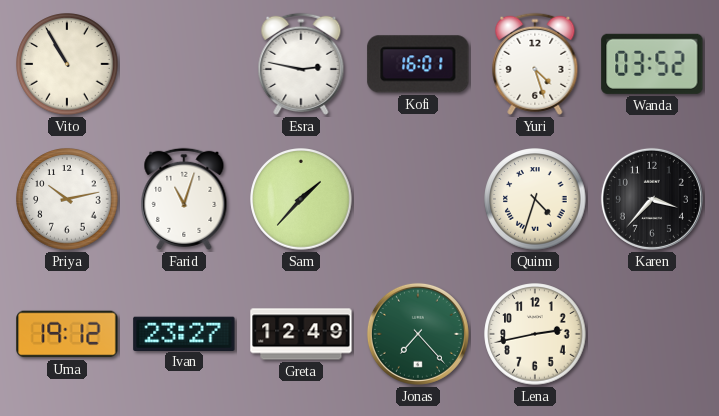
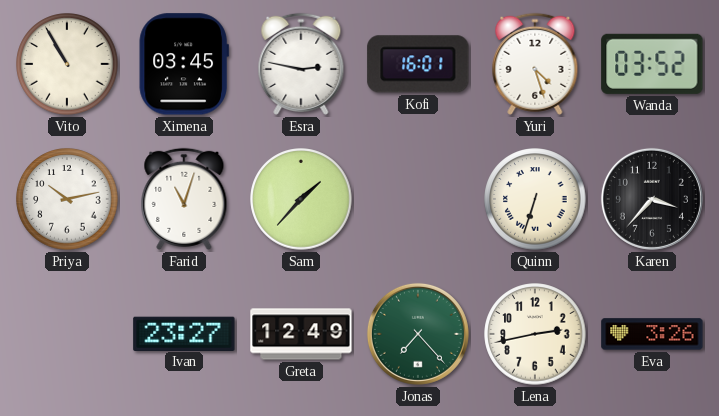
Ximena: none -> 03:45
Quinn: 4:33 -> 6:33
Uma: 19:12 -> none
Eva: none -> 3:26
